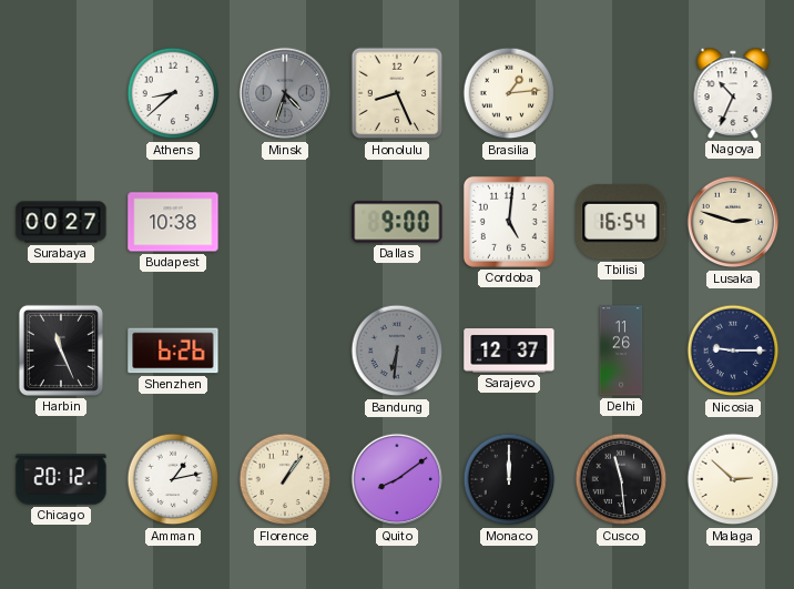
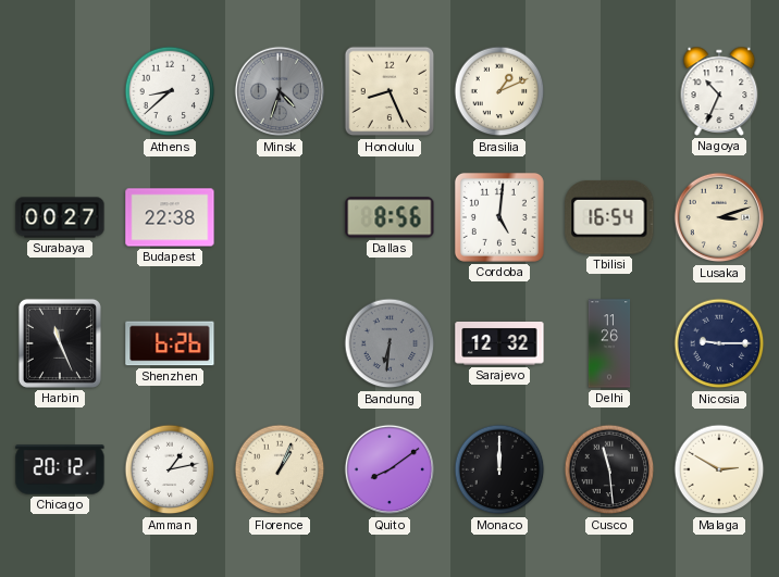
Brasilia: 1:14 -> 1:11
Budapest: 10:38 -> 22:38
Dallas: 9:00 -> 8:56
Lusaka: 2:48 -> 3:12
Sarajevo: 12:37 -> 12:32
Florence: 1:06 -> 1:04
Malaga: 2:52 -> 2:50
